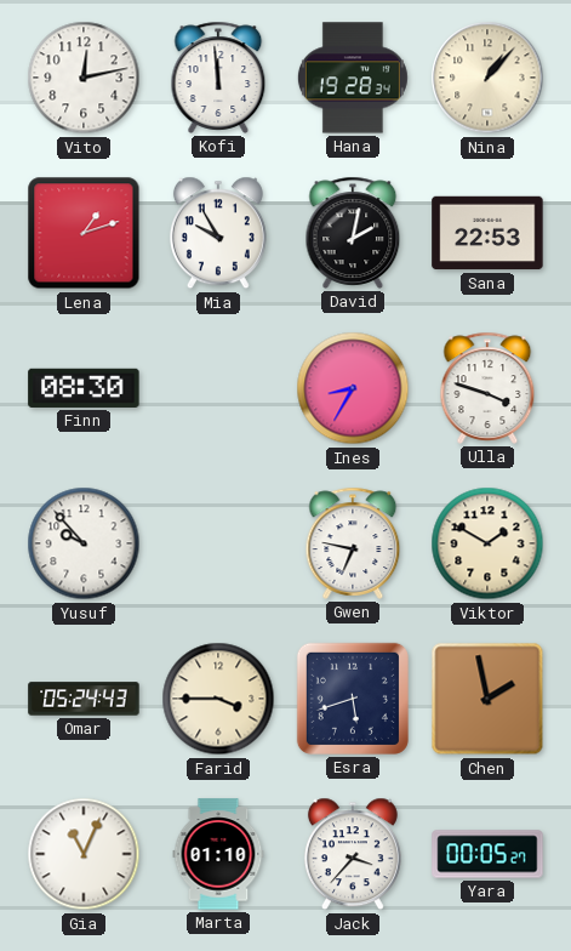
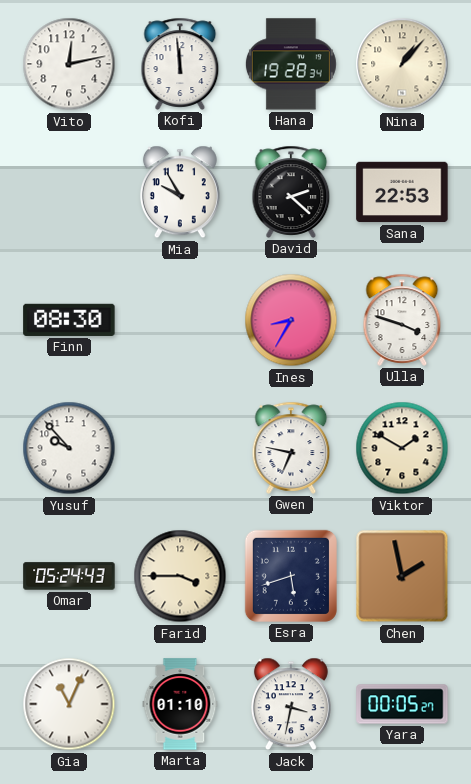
Lena: 1:12 -> none
David: 2:02 -> 2:22
Jack: 3:37 -> 3:32
